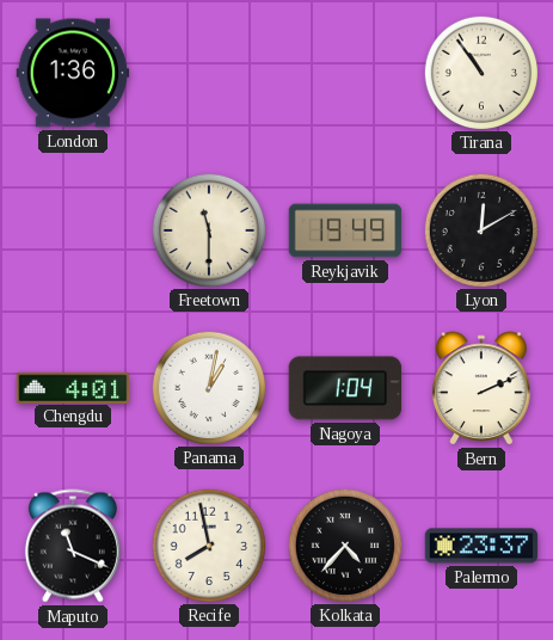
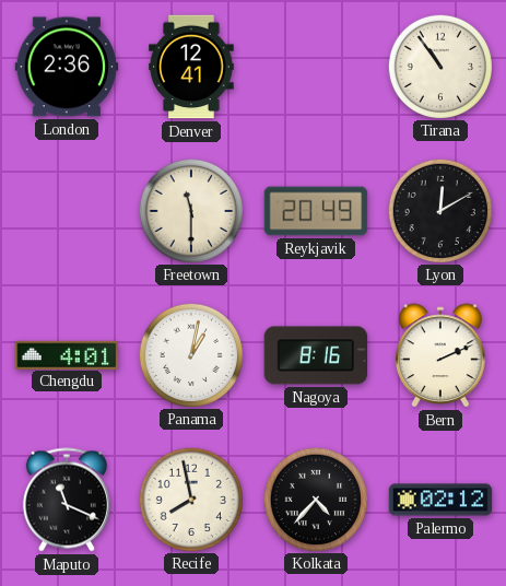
London: 1:36 -> 2:36
Denver: none -> 12:41
Reykjavik: 19:49 -> 20:49
Nagoya: 1:04 -> 8:16
Palermo: 23:37 -> 02:12
